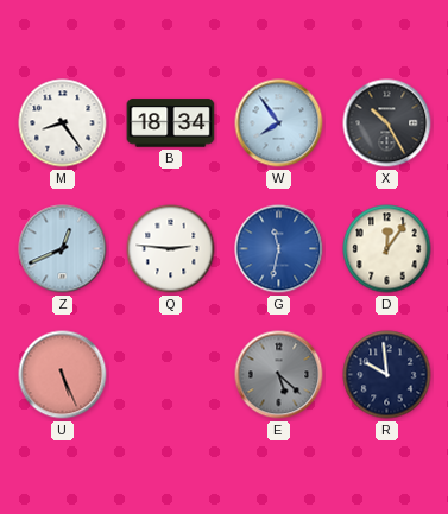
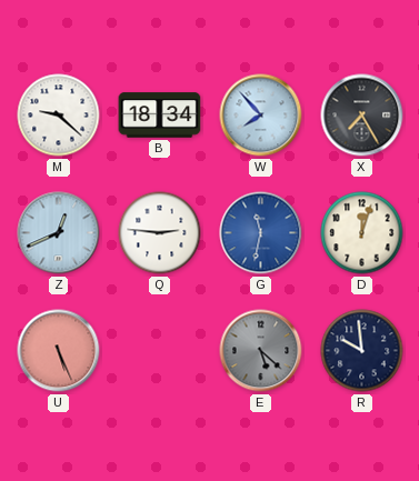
M: 8:24 -> 9:22
W: 7:54 -> 7:53
X: 10:25 -> 7:25
D: 12:06 -> 12:03
